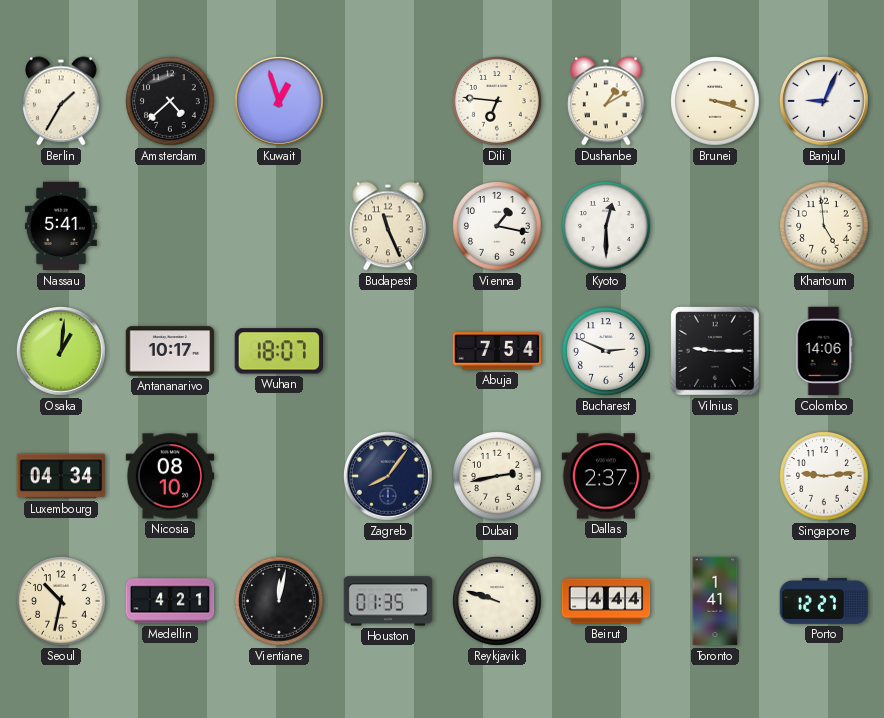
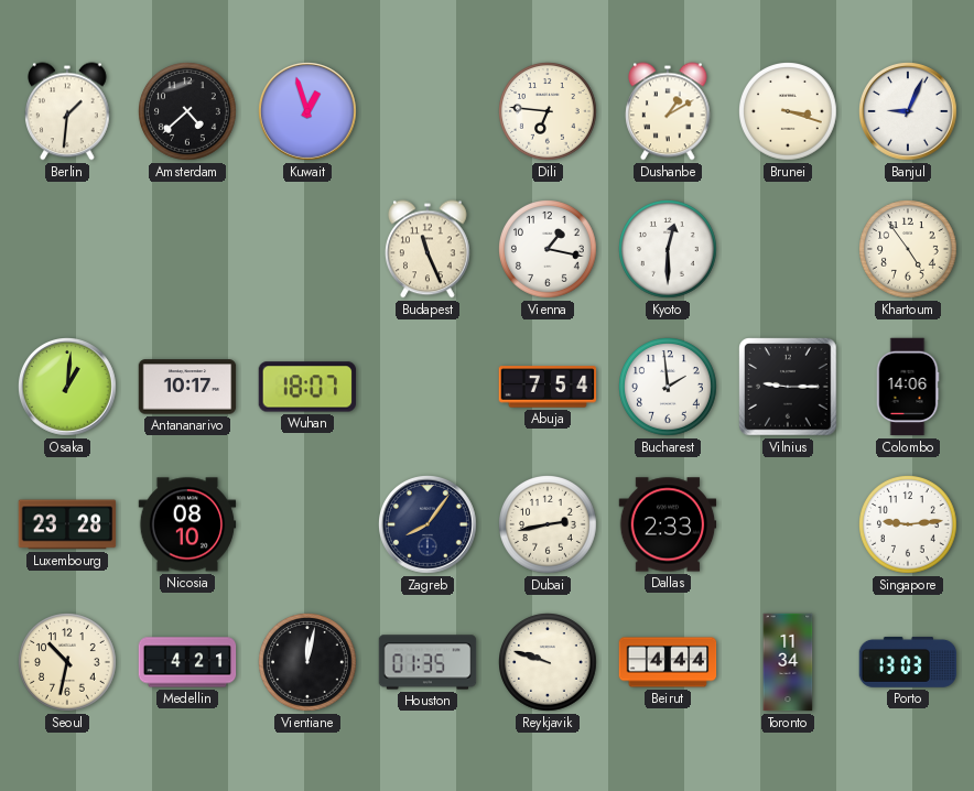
Berlin: 1:35 -> 1:31
Nassau: 5:41 -> none
Khartoum: 4:59 -> 4:54
Bucharest: 2:49 -> 1:59
Luxembourg: 04:34 -> 23:28
Dallas: 2:37 -> 2:33
Toronto: 1:41 -> 11:34
Porto: 12:27 -> 13:03
